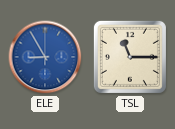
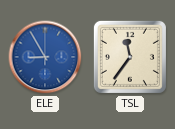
TSL: 11:15 -> 11:36
